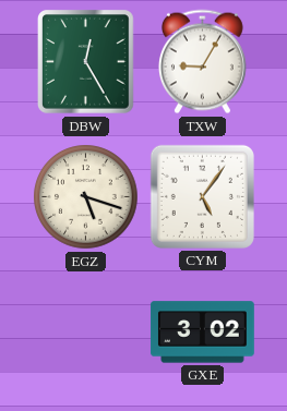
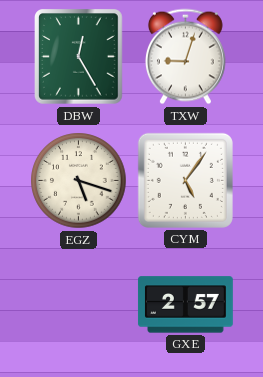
TXW: 9:05 -> 9:03
GXE: 3:02 -> 2:57
